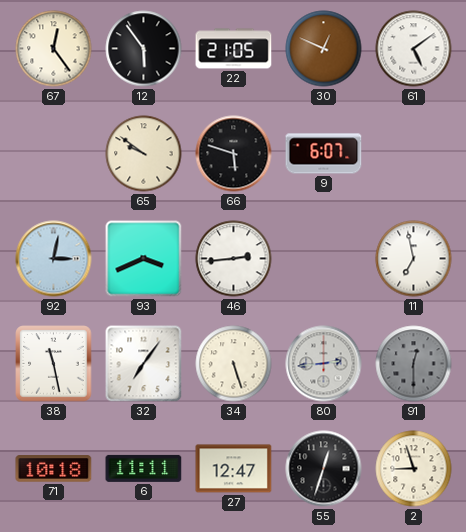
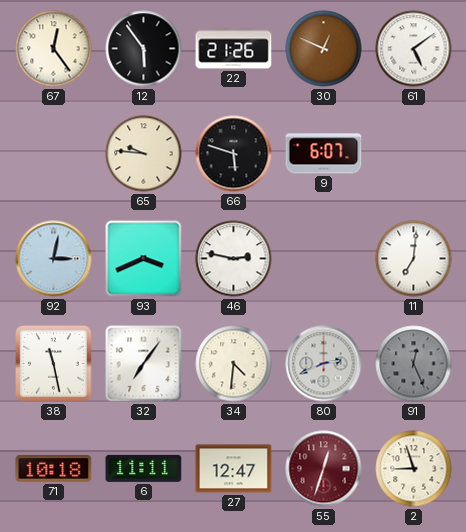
22: 21:05 -> 21:26
65: 9:51 -> 9:46
46: 2:44 -> 2:47
11: 6:58 -> 7:01
34: 5:27 -> 4:31
80: 2:44 -> 2:41
91: 12:30 -> 12:26
55 dial: black -> burgundy
